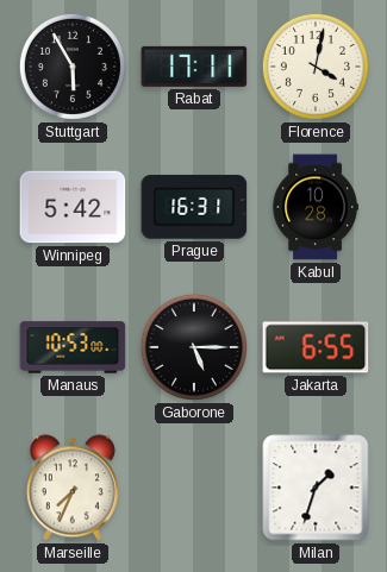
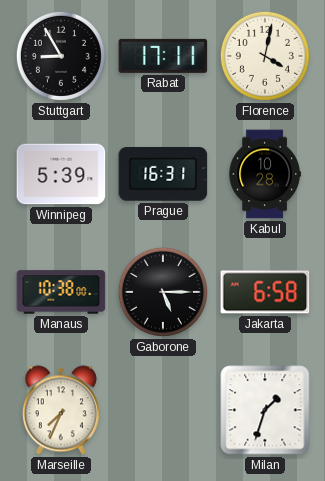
Stuttgart: 5:55 -> 8:55
Winnipeg: 5:42 -> 5:39
Manaus: 10:53 -> 10:38
Jakarta: 6:55 -> 6:58
